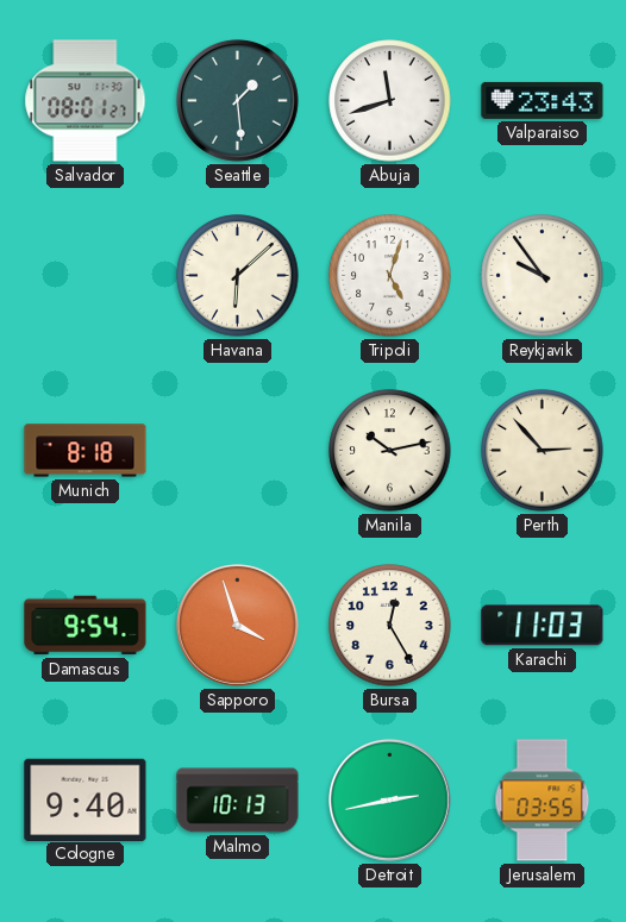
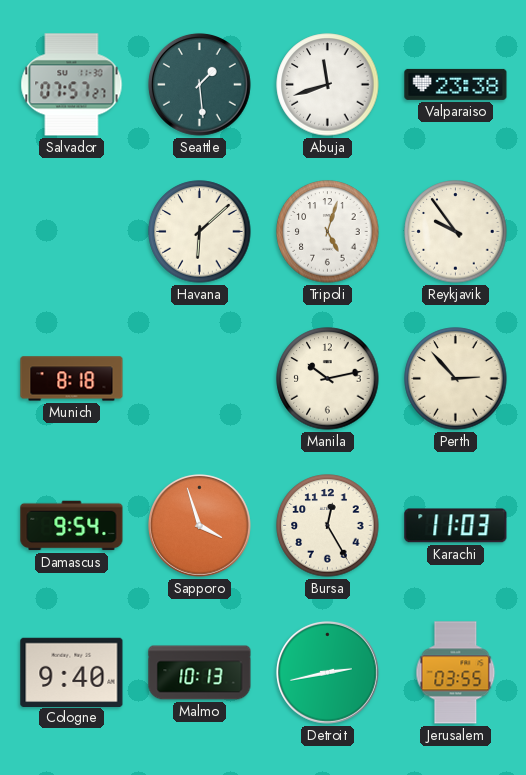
Salvador: 08:01 -> 07:57
Valparaiso: 23:43 -> 23:38
